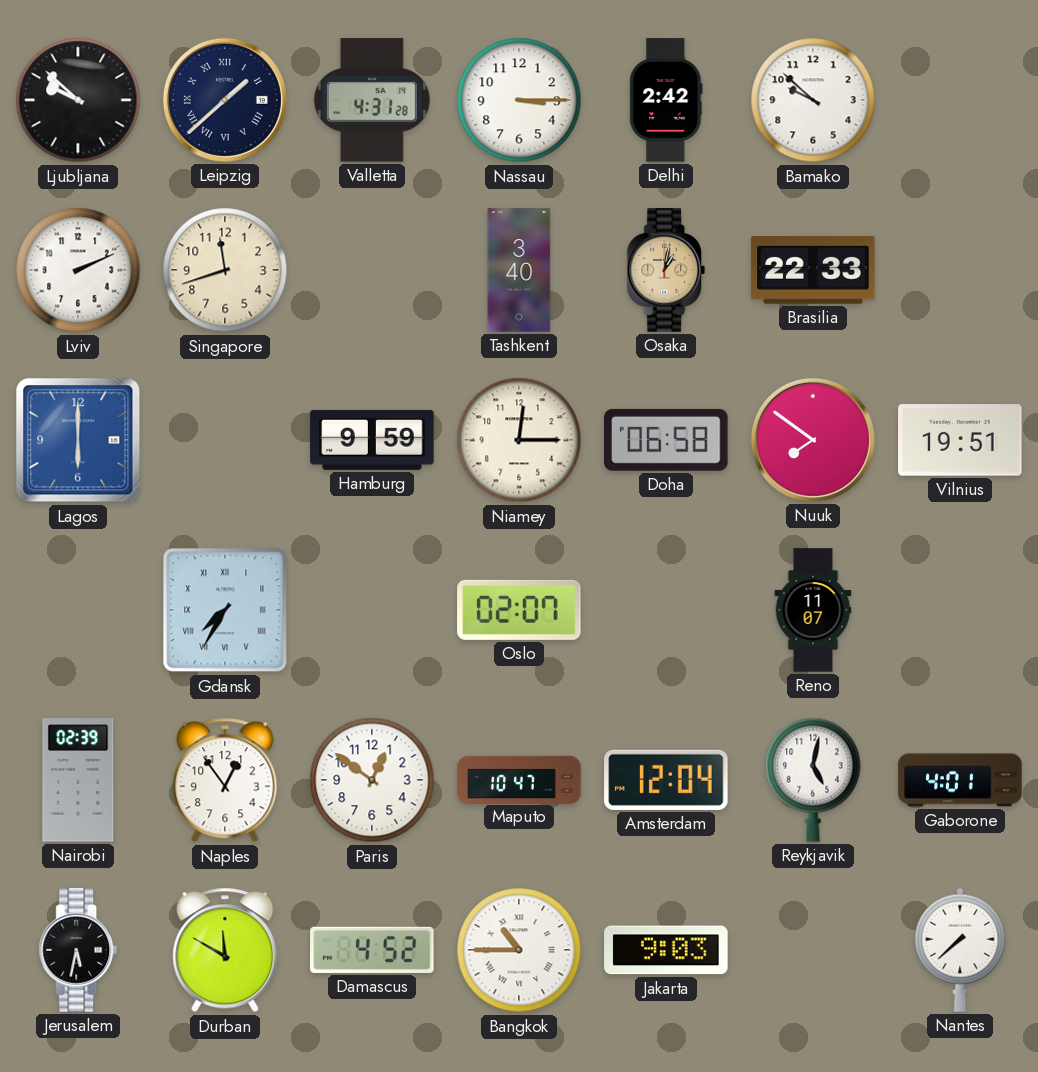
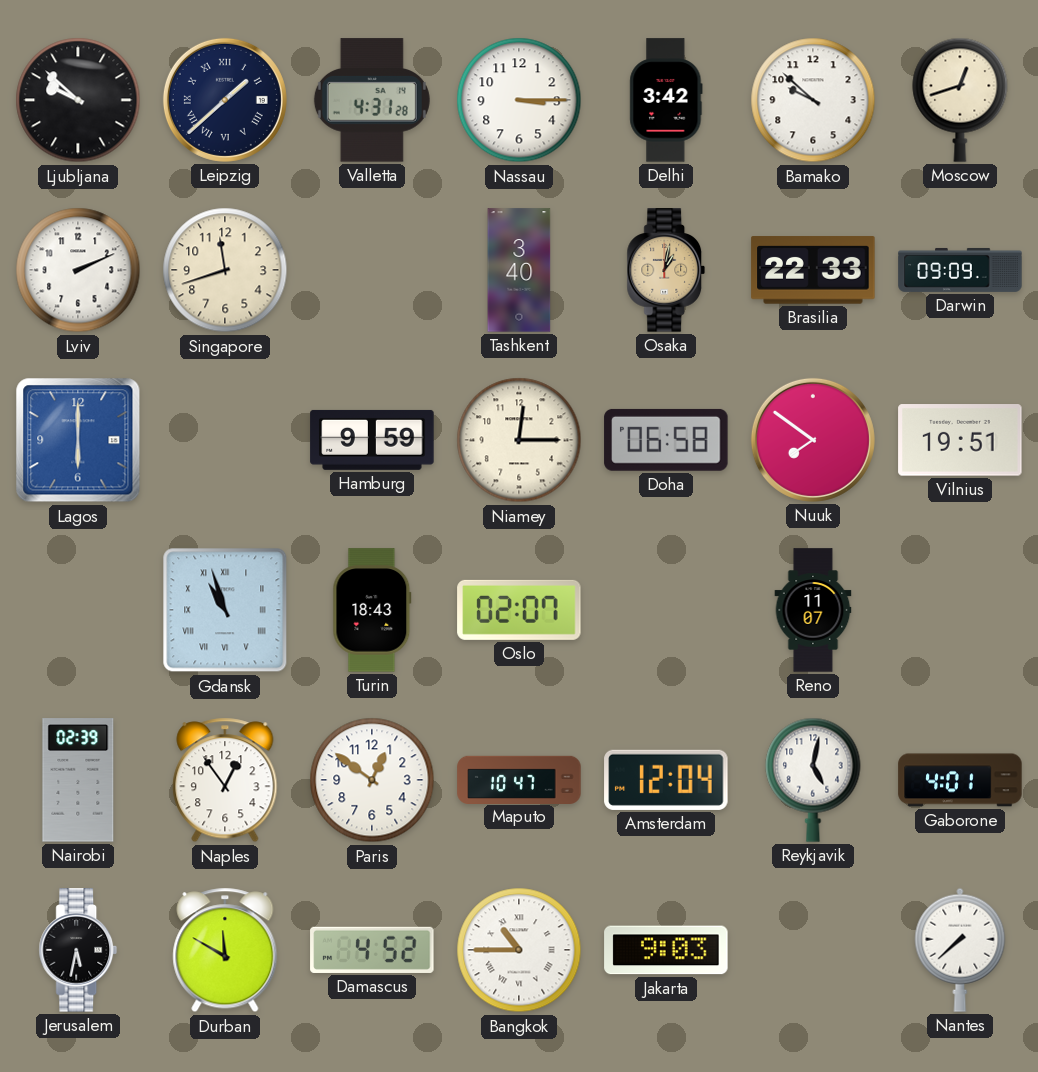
Delhi: 2:42 -> 3:42
Moscow: none -> 12:42
Darwin: none -> 09:09
Gdansk: 7:35 -> 10:57
Turin: none -> 18:43
